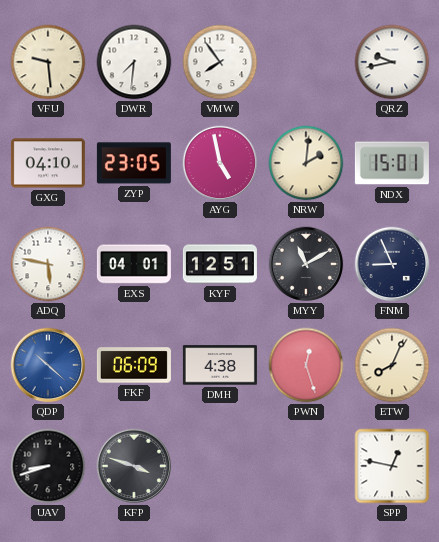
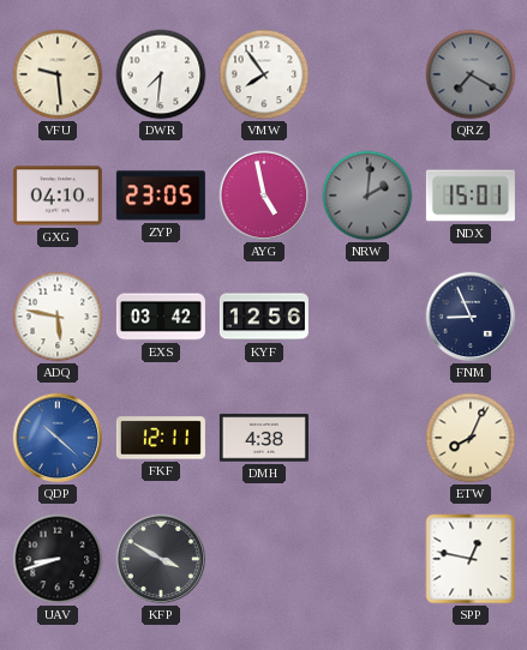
QRZ: 9:43 -> 7:20
QRZ dial: white -> grey
NRW dial: cream -> grey
EXS: 04:01 -> 03:42
KYF: 12:51 -> 12:56
MYY: 11:10 -> none
FKF: 06:09 -> 12:11
PWN: 12:27 -> none
KFP: 3:48 -> 3:50
